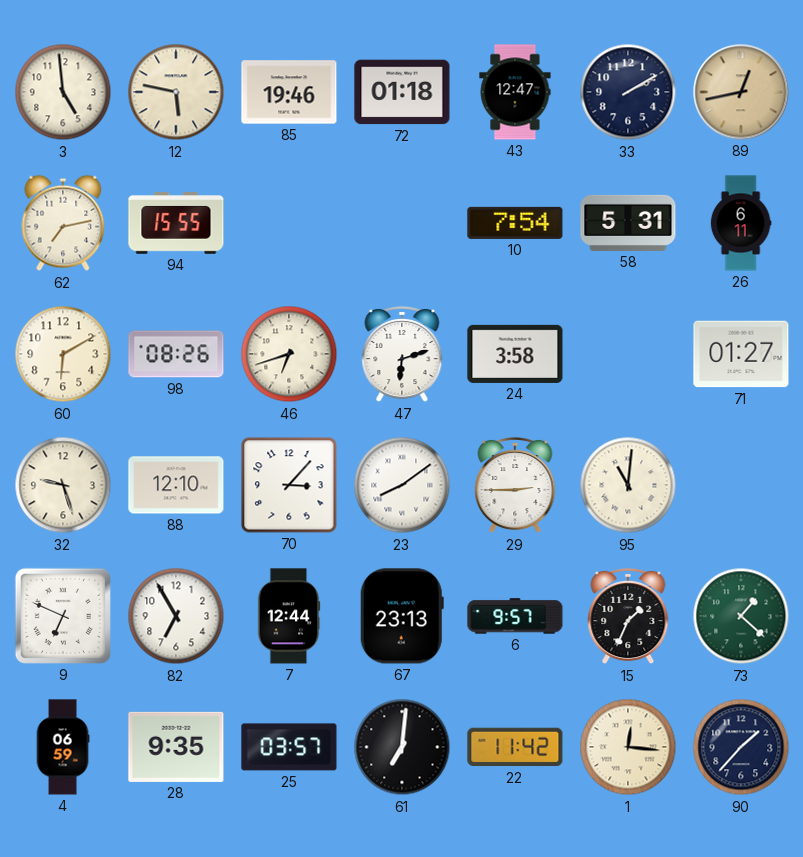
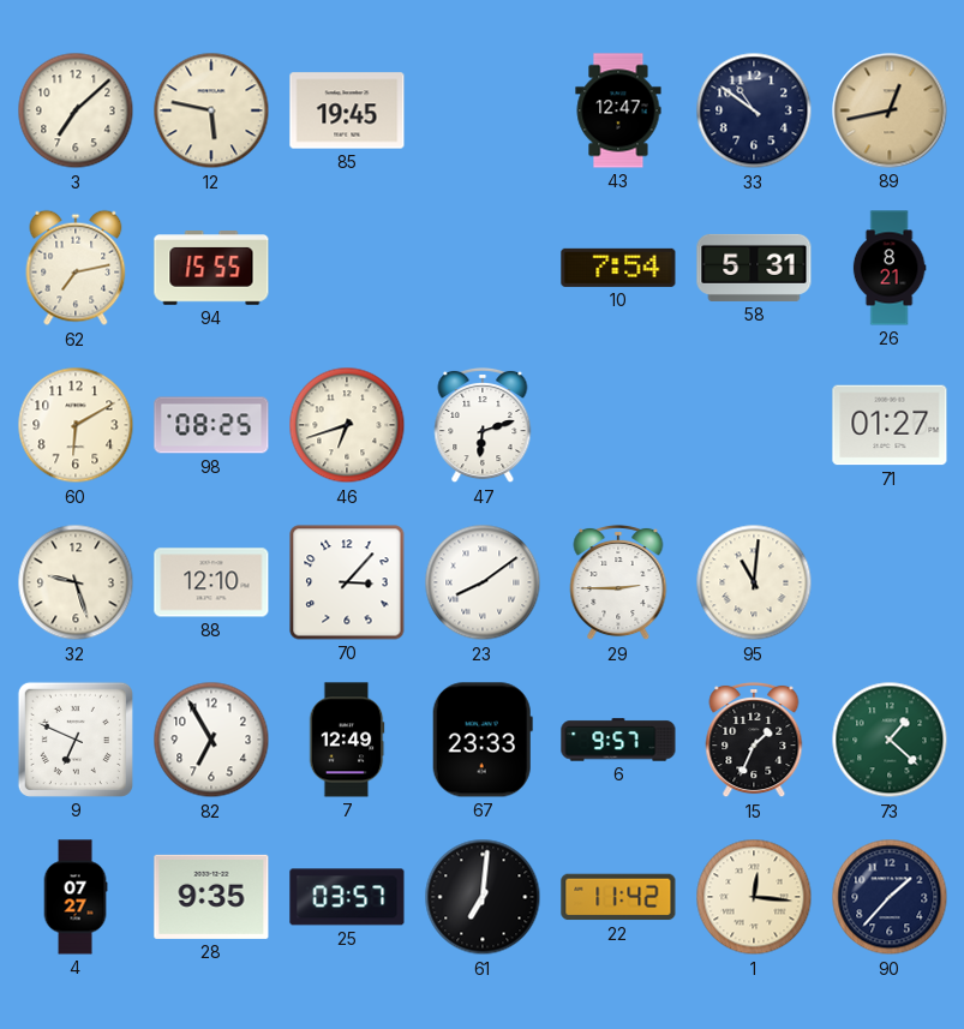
3: 4:59 -> 7:08
85: 19:46 -> 19:45
72: 01:18 -> none
33: 2:10 -> 10:51
26: 6:11 -> 8:21
98: 08:26 -> 08:25
24: 3:58 -> none
7: 12:44 -> 12:49
67: 23:13 -> 23:33
4: 06:59 -> 07:27
